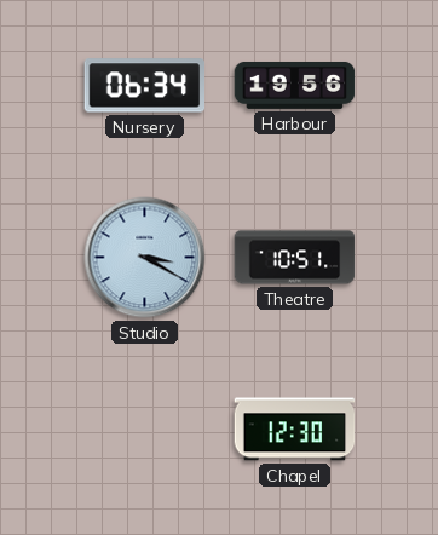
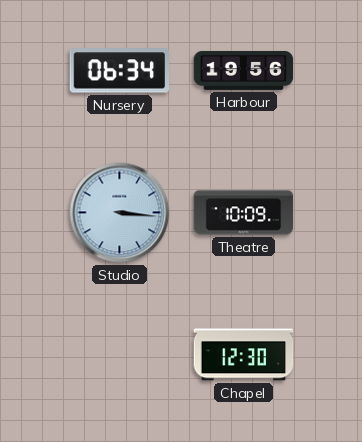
Studio: 3:20 -> 3:16
Theatre: 10:51 -> 10:09
